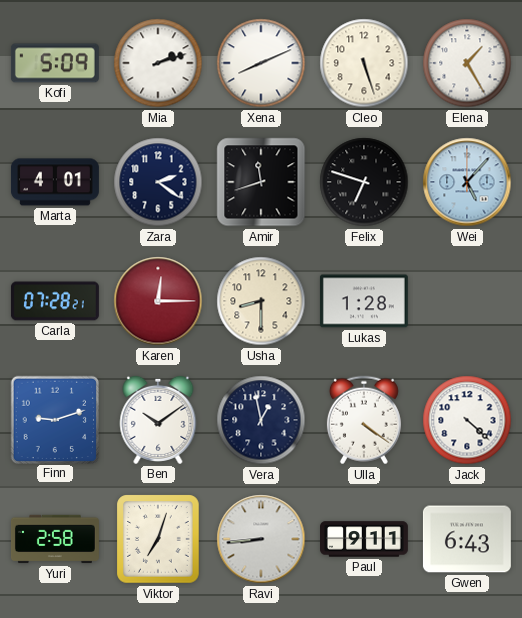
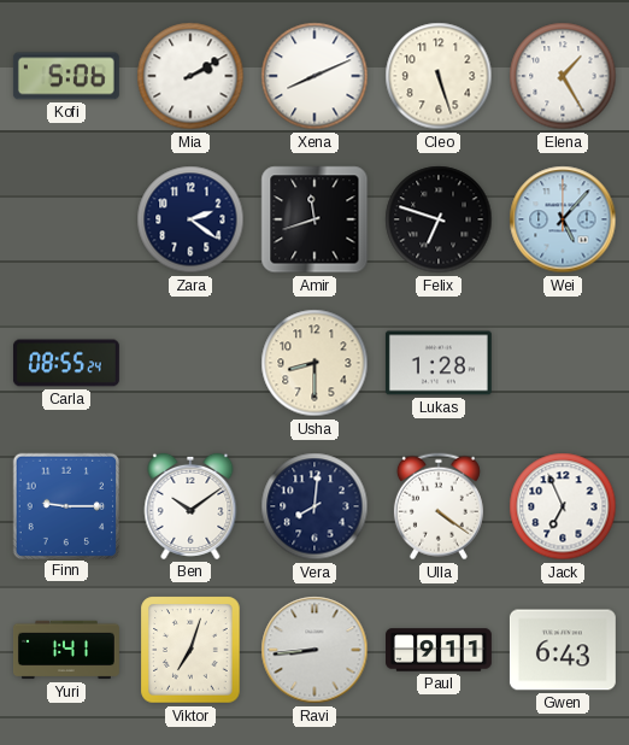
Kofi: 5:09 -> 5:06
Mia: 2:12 -> 2:10
Marta: 4:01 -> none
Carla: 07:28 -> 08:55
Karen: 12:15 -> none
Finn: 9:12 -> 9:15
Vera: 12:58 -> 8:01
Jack: 4:22 -> 6:56
Yuri: 2:58 -> 1:41
